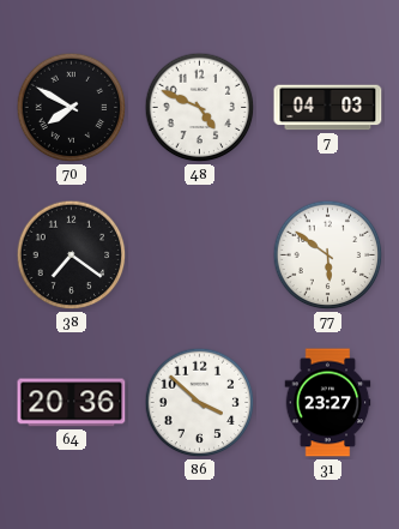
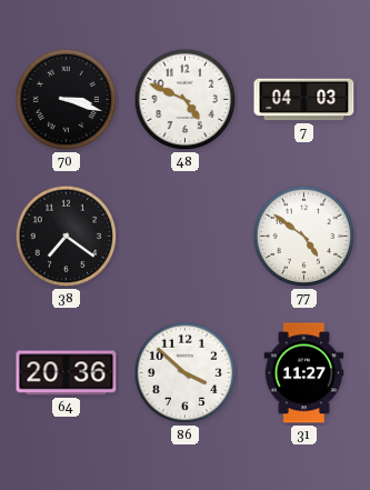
70: 7:50 -> 3:18
77: 5:51 -> 4:51
31: 23:27 -> 11:27
